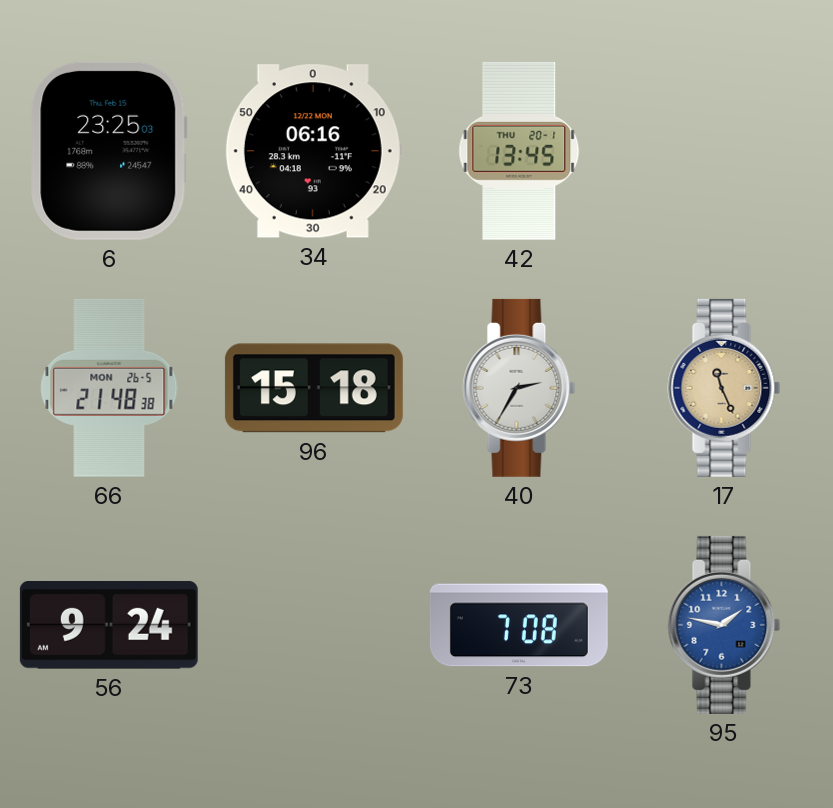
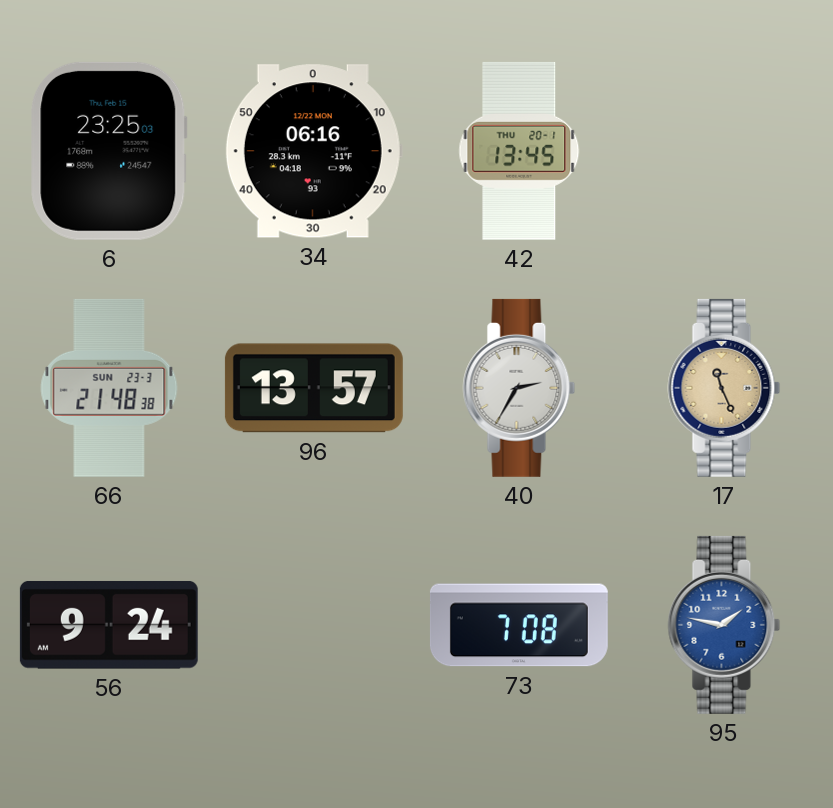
66 date: MON 26-5 -> SUN 23-3
96: 15:18 -> 13:57
